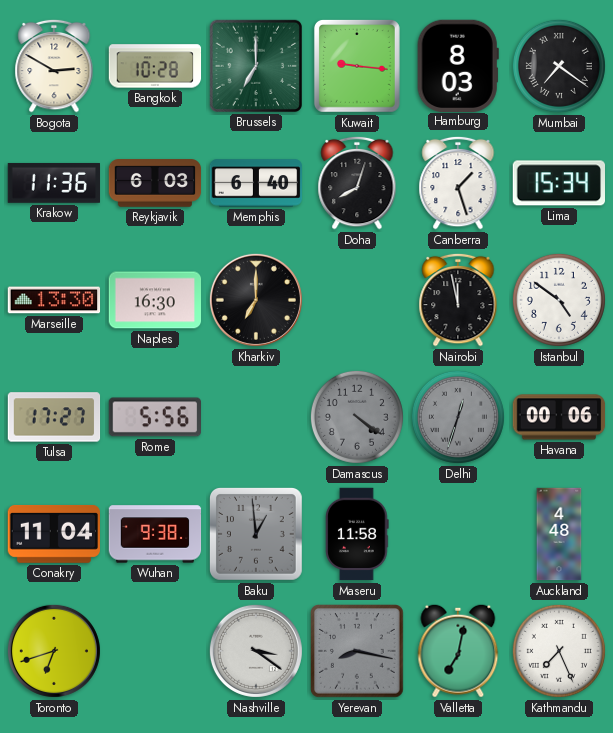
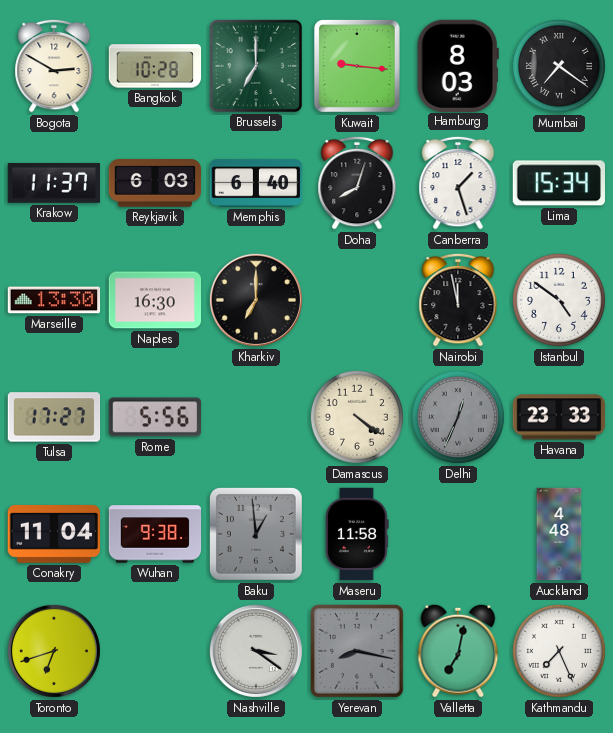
Krakow: 11:36 -> 11:37
Damascus dial: grey -> cream
Delhi: 12:33 -> 12:34
Havana: 00:06 -> 23:33
